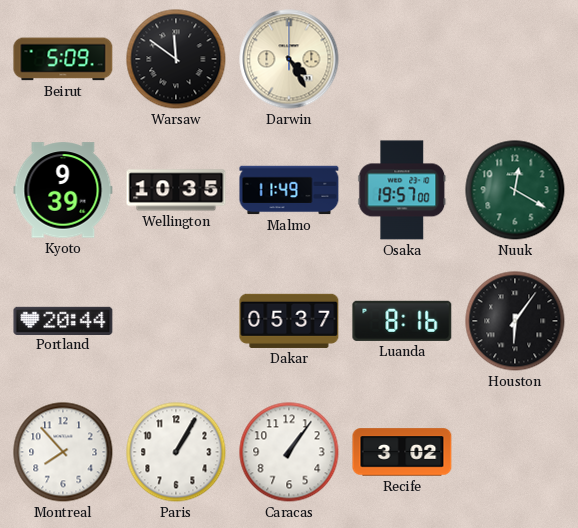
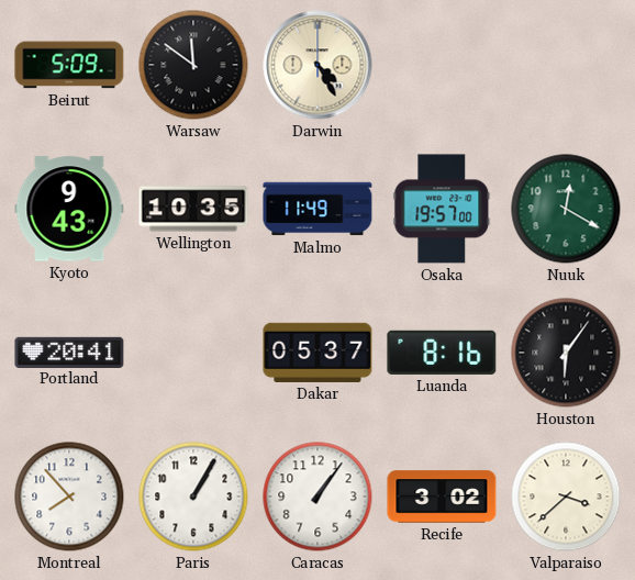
Kyoto: 9:39 -> 9:43
Portland: 20:44 -> 20:41
Valparaiso: none -> 3:38
